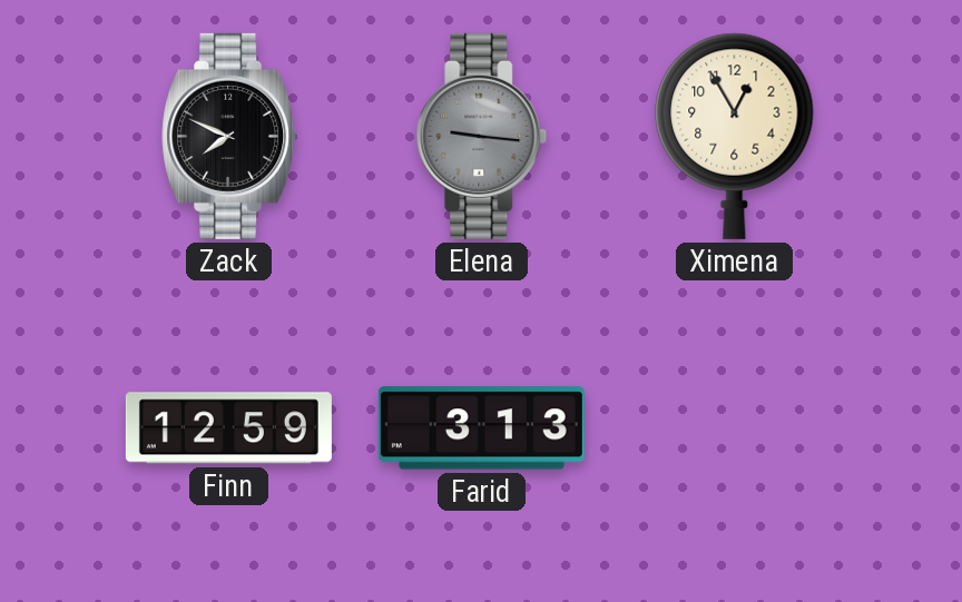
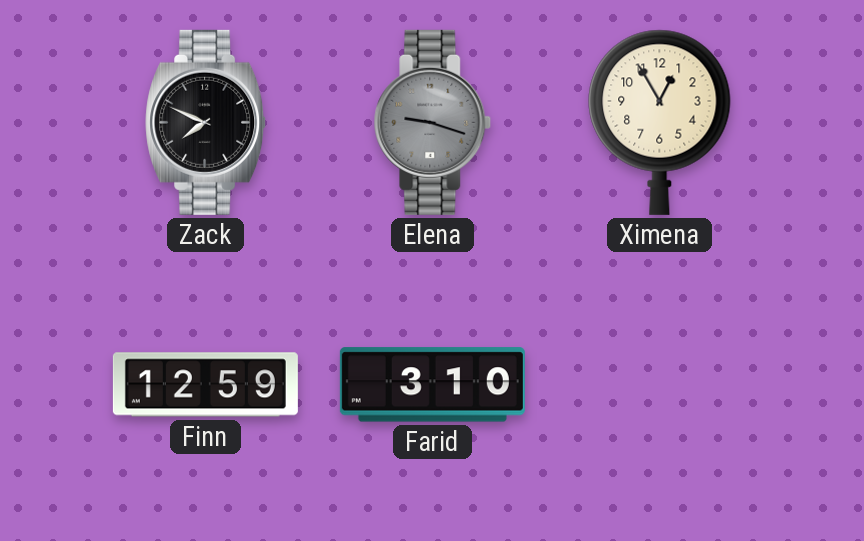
Elena: 9:16 -> 9:18
Farid: 3:13 -> 3:10
